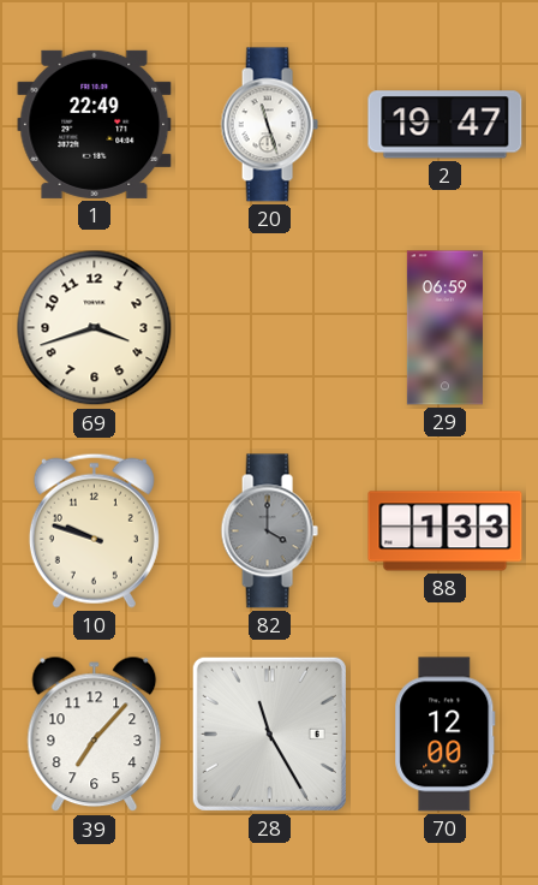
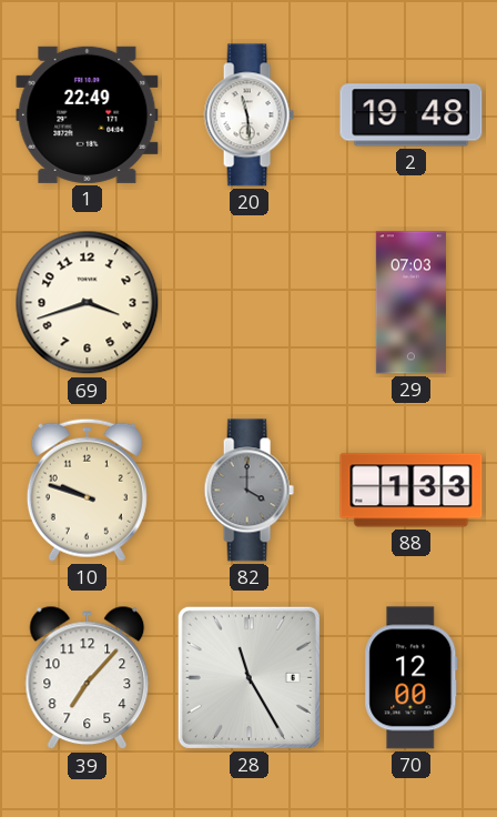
20: 11:27 -> 11:29
2: 19:47 -> 19:48
29: 06:59 -> 07:03
